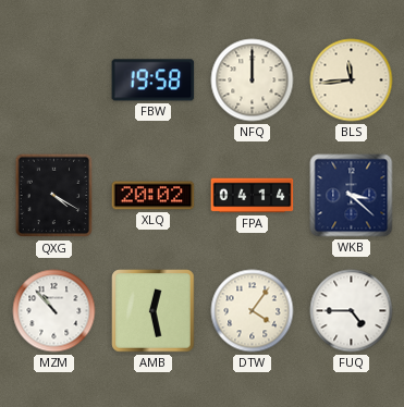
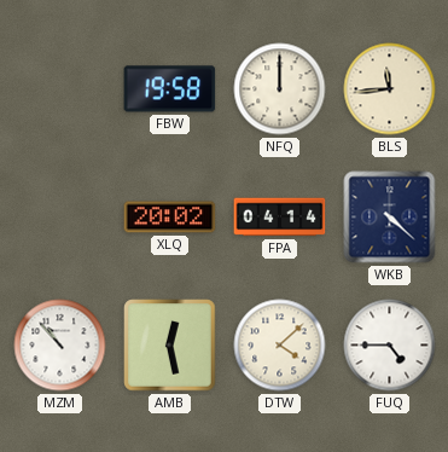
QXG: 4:20 -> none
WKB: 3:22 -> 4:22
DTW: 4:06 -> 4:08
